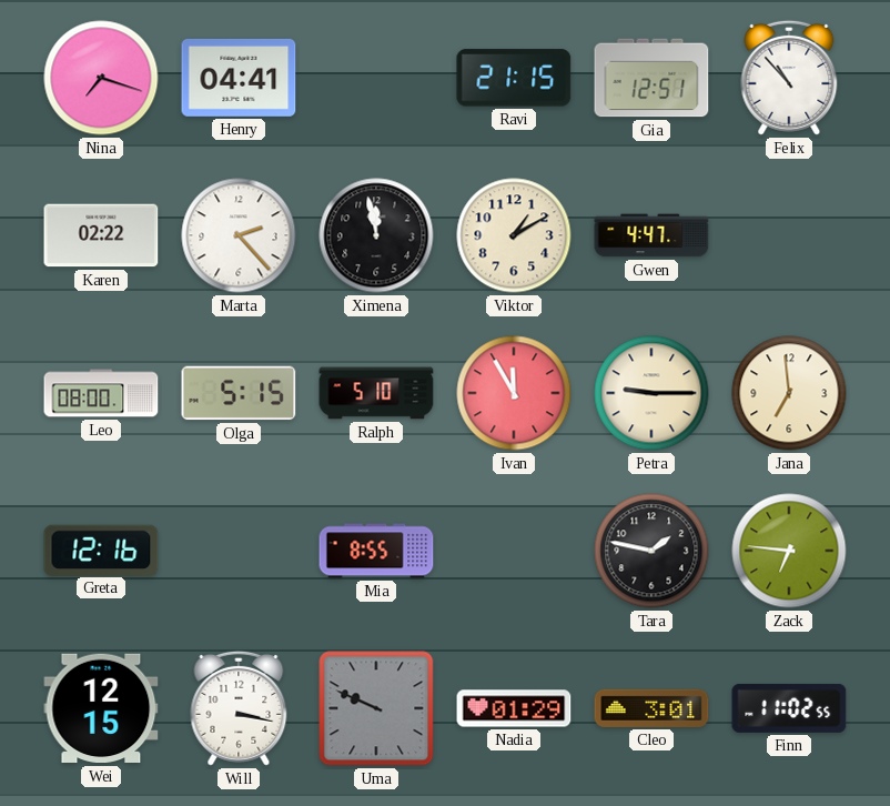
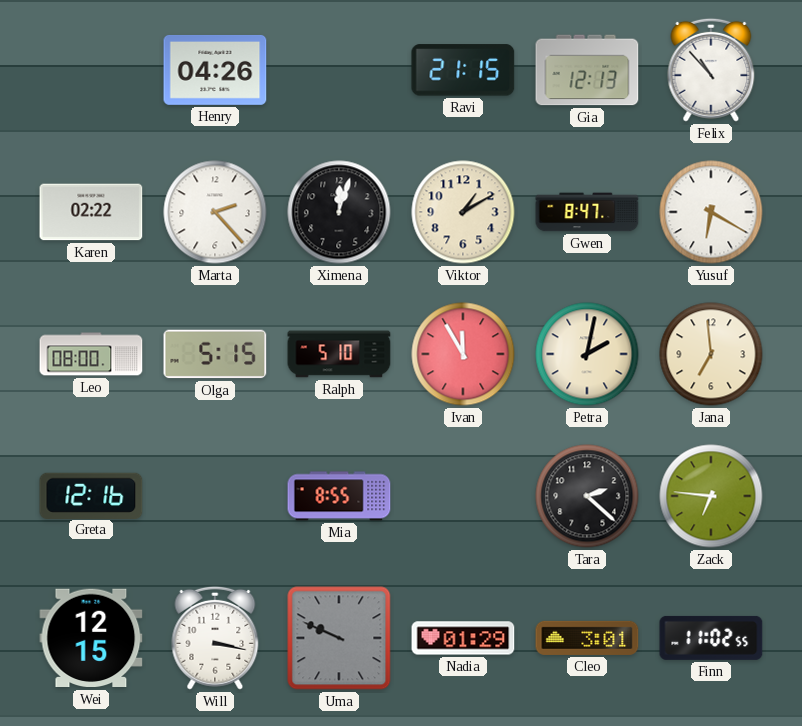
Nina: 7:18 -> none
Henry: 04:41 -> 04:26
Gia: 12:51 -> 12:13
Ximena: 11:58 -> 12:03
Gwen: 4:47 -> 8:47
Yusuf: none -> 6:20
Petra: 9:15 -> 2:02
Tara: 1:47 -> 2:22
